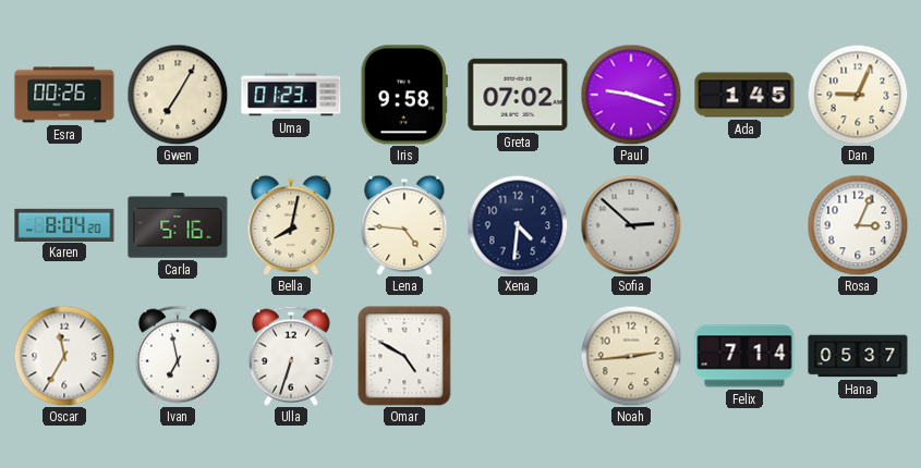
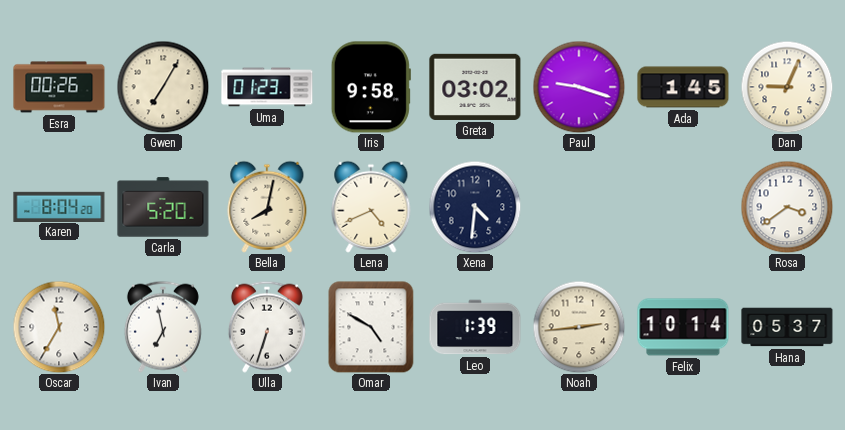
Greta: 07:02 -> 03:02
Carla: 5:16 -> 5:20
Lena: 4:46 -> 4:41
Sofia: 2:52 -> none
Rosa: 3:04 -> 3:39
Leo: none -> 1:39
Felix: 7:14 -> 10:14
